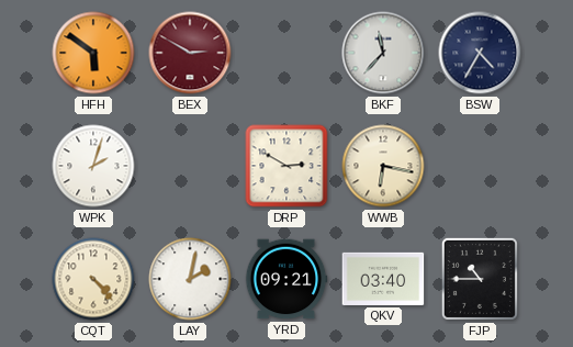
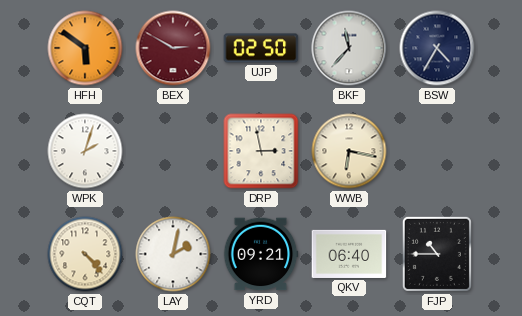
UJP: none -> 02:50
DRP: 2:50 -> 2:58
QKV: 03:40 -> 06:40
